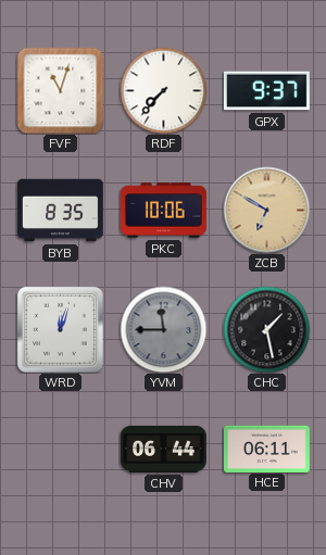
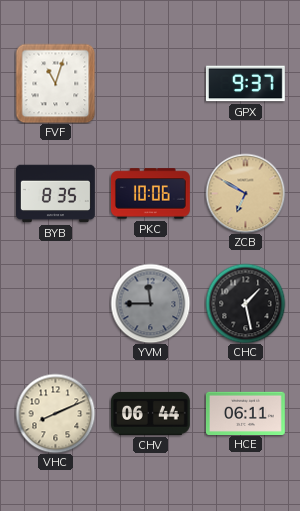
RDF: 7:37 -> none
WRD: 12:03 -> none
VHC: none -> 8:11
